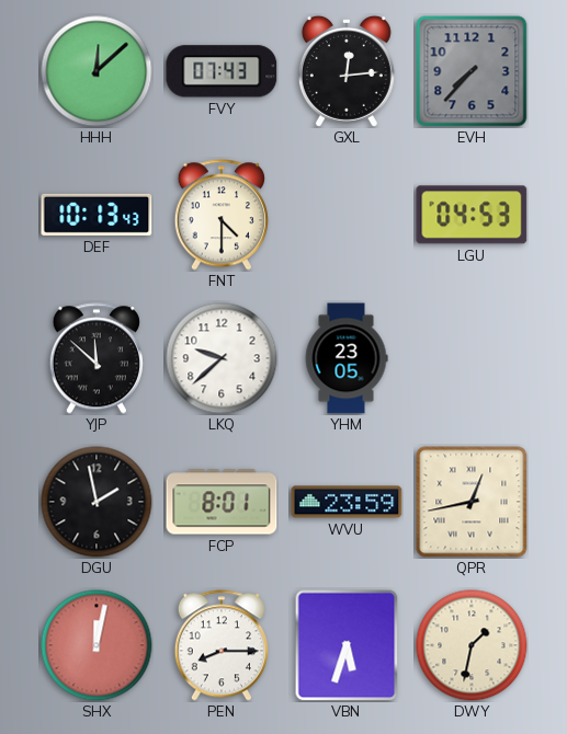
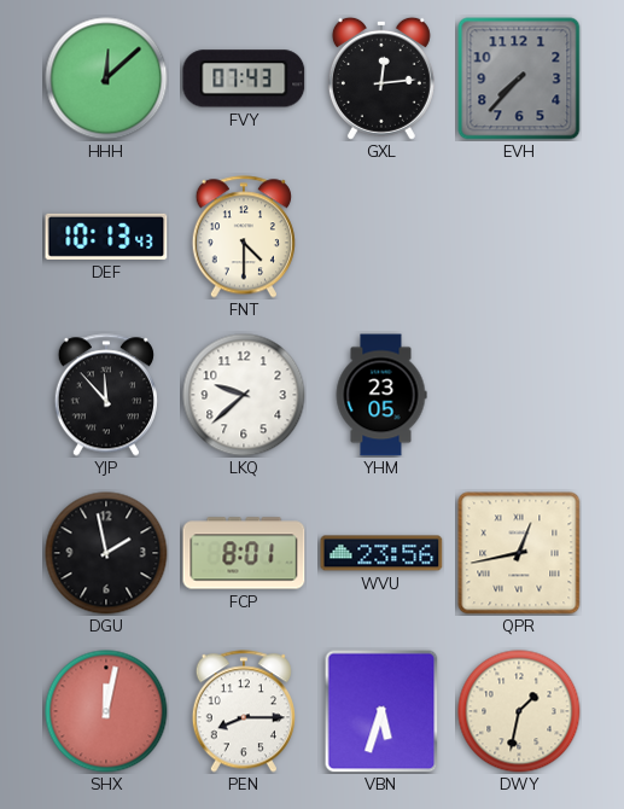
LGU: 04:53 -> none
YJP: 11:52 -> 11:53
WVU: 23:59 -> 23:56
